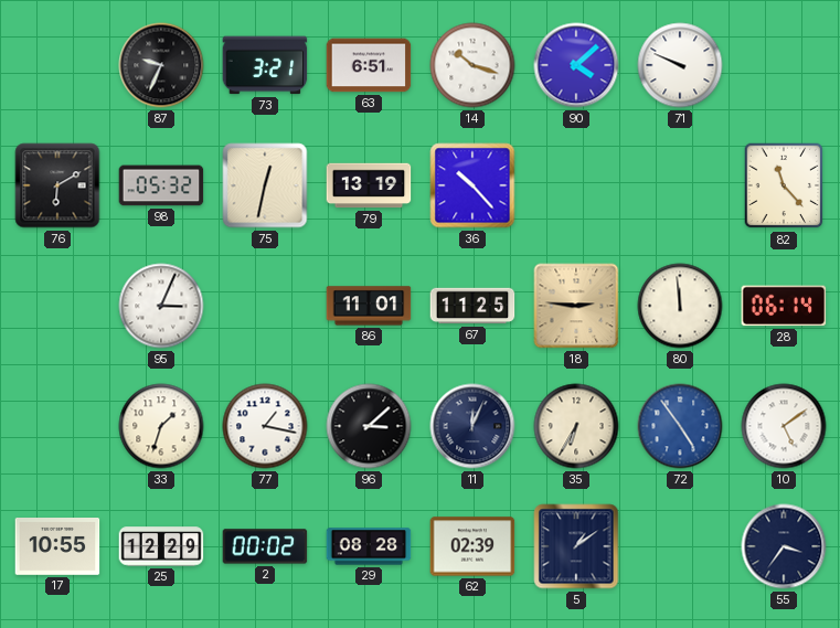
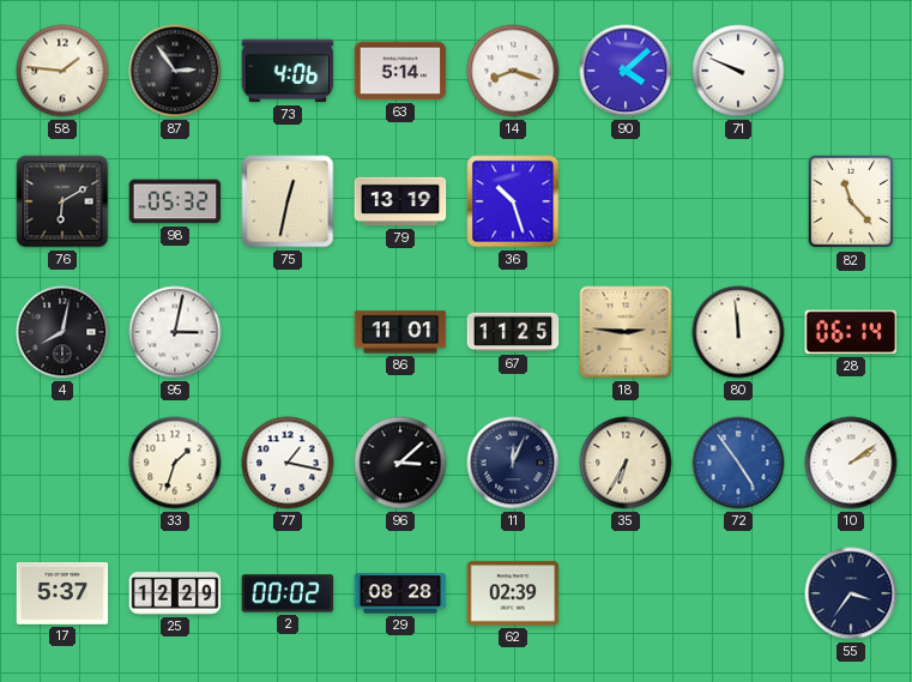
58: none -> 1:46
87: 9:34 -> 2:54
73: 3:21 -> 4:06
63: 6:51 -> 5:14
14: 10:18 -> 8:18
36: 10:23 -> 10:27
4: none -> 8:02
95: 3:04 -> 3:02
10: 5:09 -> 2:09
17: 10:55 -> 5:37
5: 1:09 -> none
